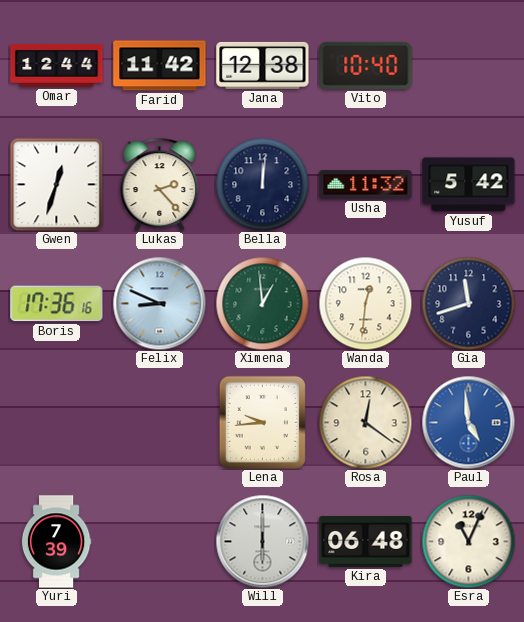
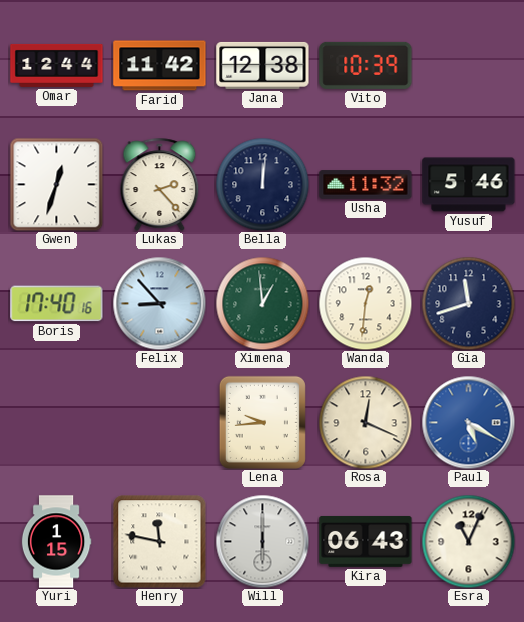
Vito: 10:40 -> 10:39
Yusuf: 5:42 -> 5:46
Boris: 17:36 -> 17:40
Felix: 8:49 -> 8:53
Rosa: 12:21 -> 12:19
Paul: 4:59 -> 5:20
Yuri: 7:39 -> 1:15
Henry: none -> 11:47
Kira: 06:48 -> 06:43
